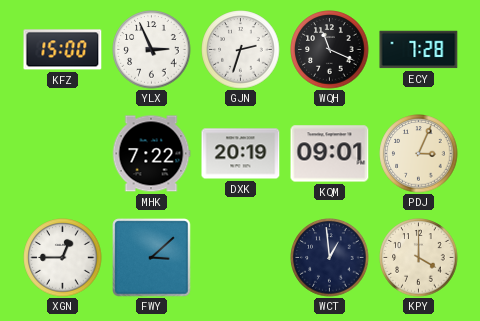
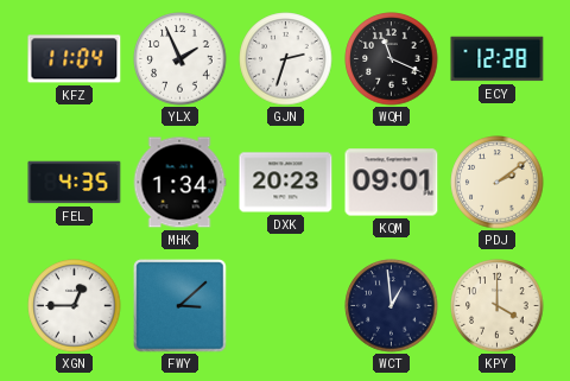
KFZ: 15:00 -> 11:04
YLX: 2:56 -> 1:56
ECY: 7:28 -> 12:28
FEL: none -> 4:35
MHK: 7:22 -> 1:34
DXK: 20:19 -> 20:23
PDJ: 3:04 -> 2:09
